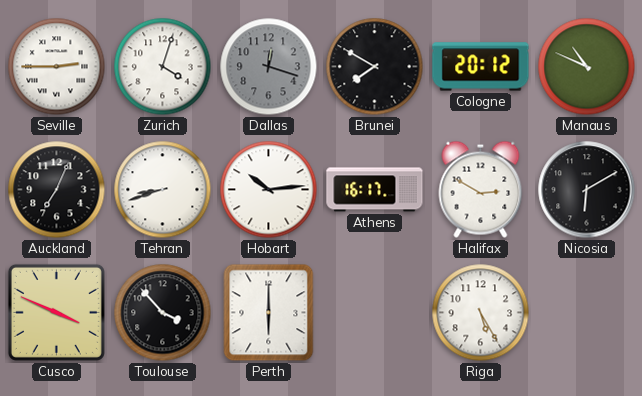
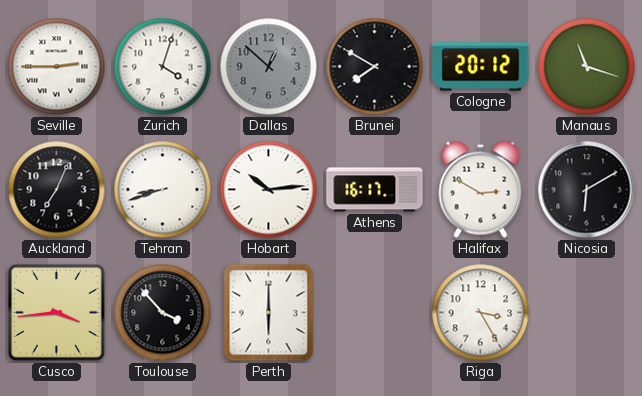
Dallas: 12:18 -> 12:52
Manaus: 10:49 -> 11:18
Cusco: 3:49 -> 3:44
Riga: 5:25 -> 3:25
